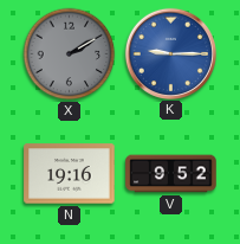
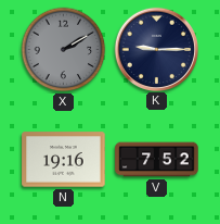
K dial: blue -> navy
V: 9:52 -> 7:52
